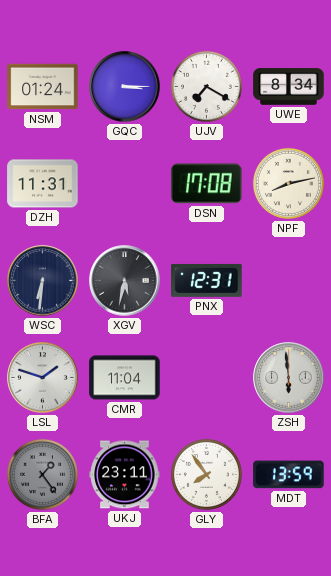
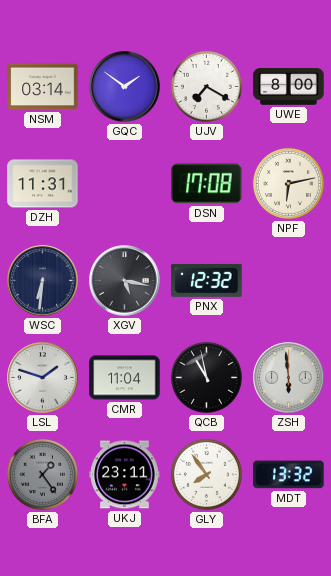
NSM: 01:24 -> 03:14
GQC: 3:15 -> 1:51
UWE: 8:34 -> 8:00
NPF: 8:13 -> 6:13
XGV: 5:32 -> 5:17
PNX: 12:31 -> 12:32
QCB: none -> 10:58
MDT: 13:59 -> 13:32
